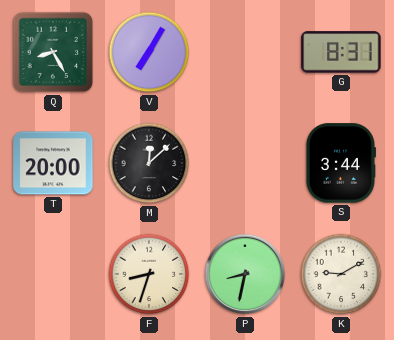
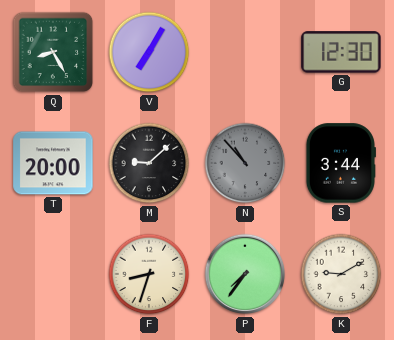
G: 8:31 -> 12:30
M: 12:08 -> 9:08
N: none -> 10:53
P: 8:32 -> 7:36
